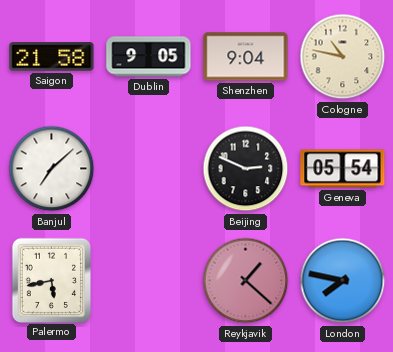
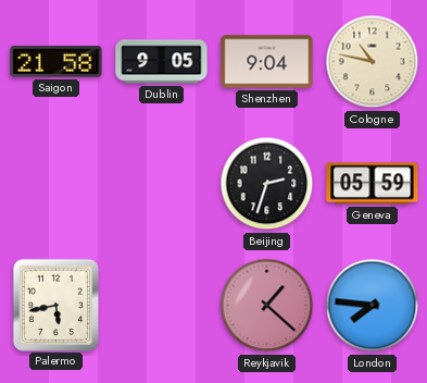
Banjul: 7:08 -> none
Beijing: 2:49 -> 2:33
Geneva: 05:54 -> 05:59
London: 7:47 -> 7:46
